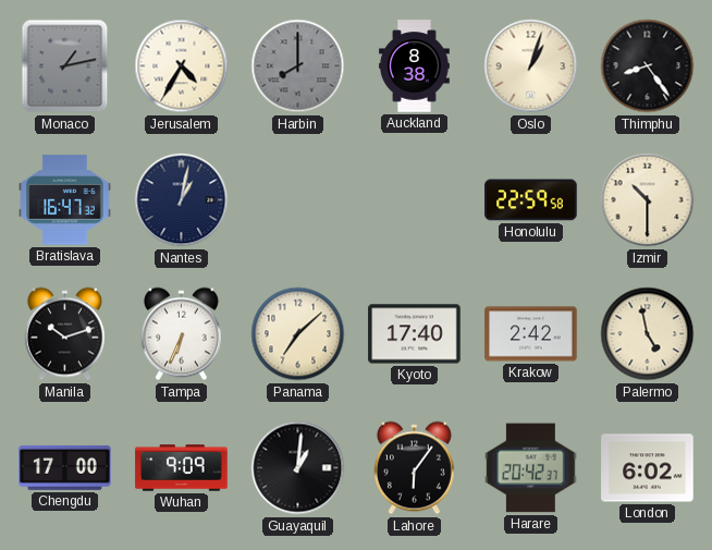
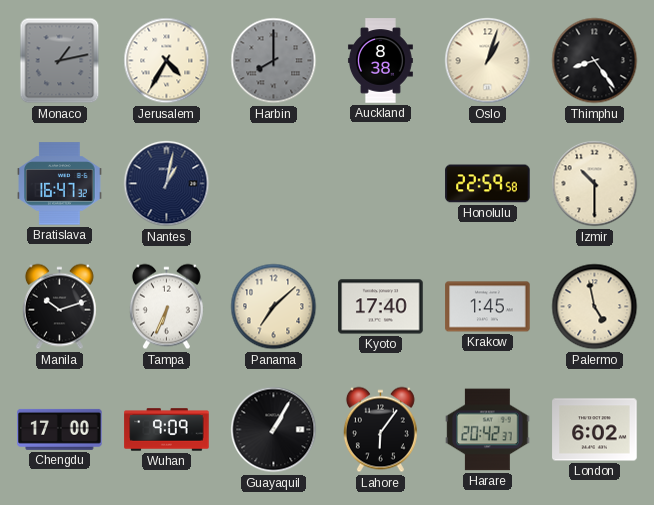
Krakow: 2:42 -> 1:45
Guayaquil: 1:01 -> 1:05
